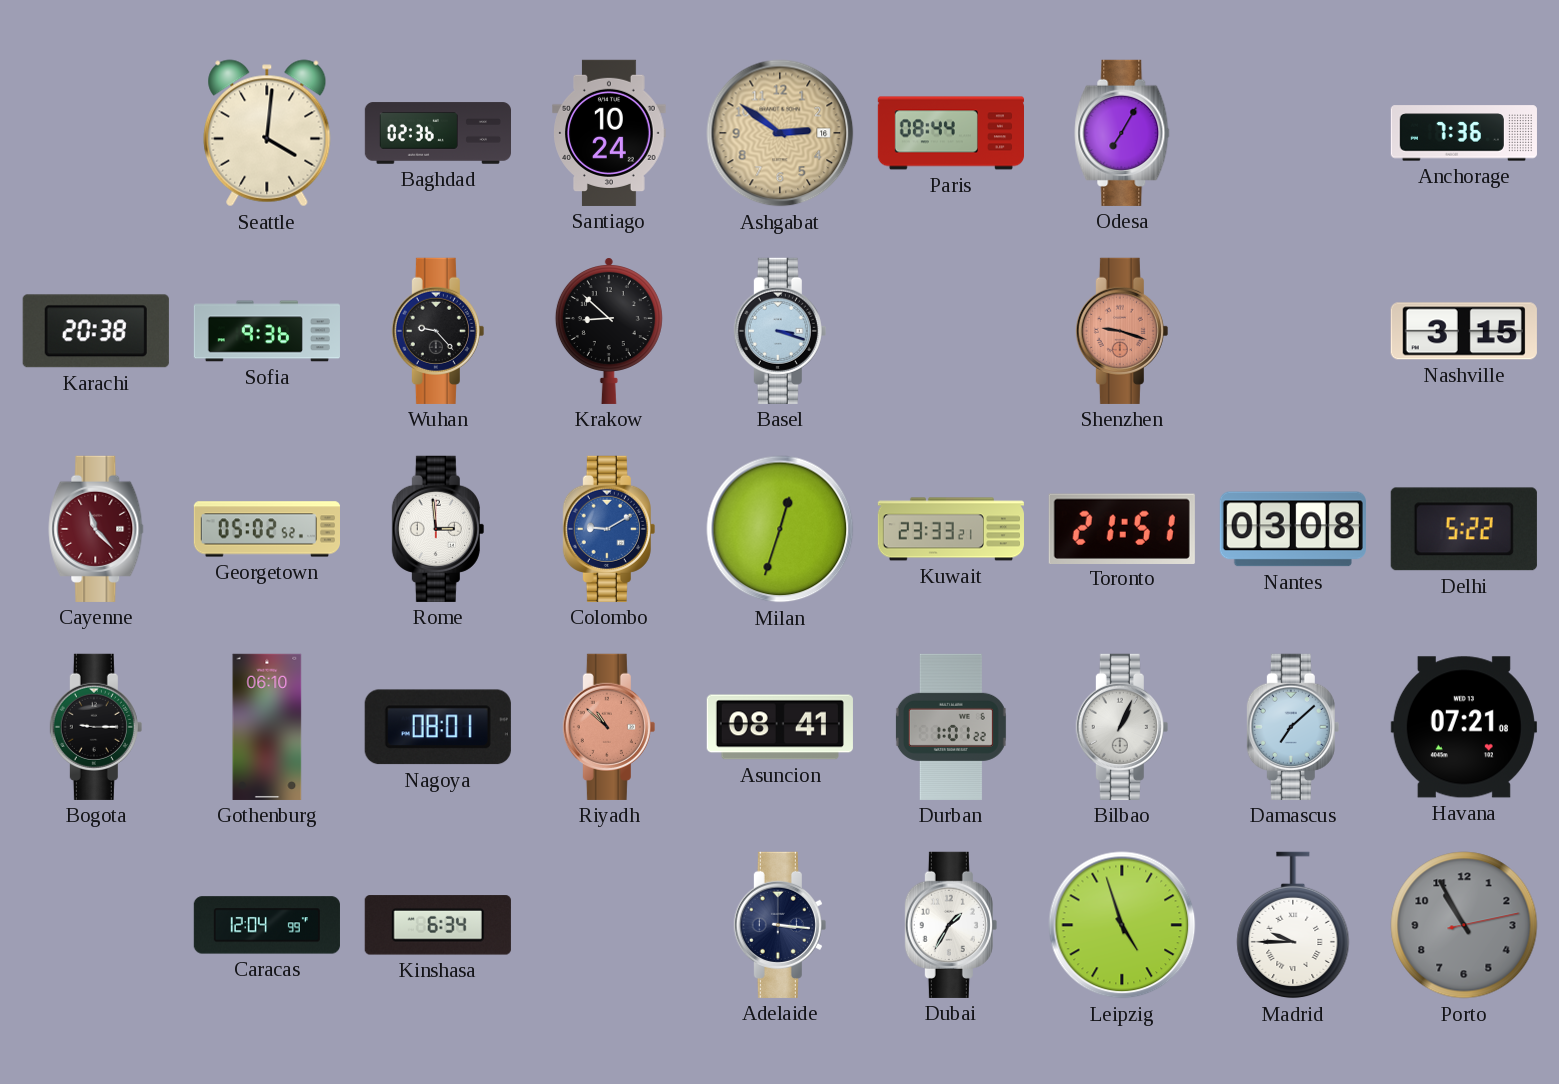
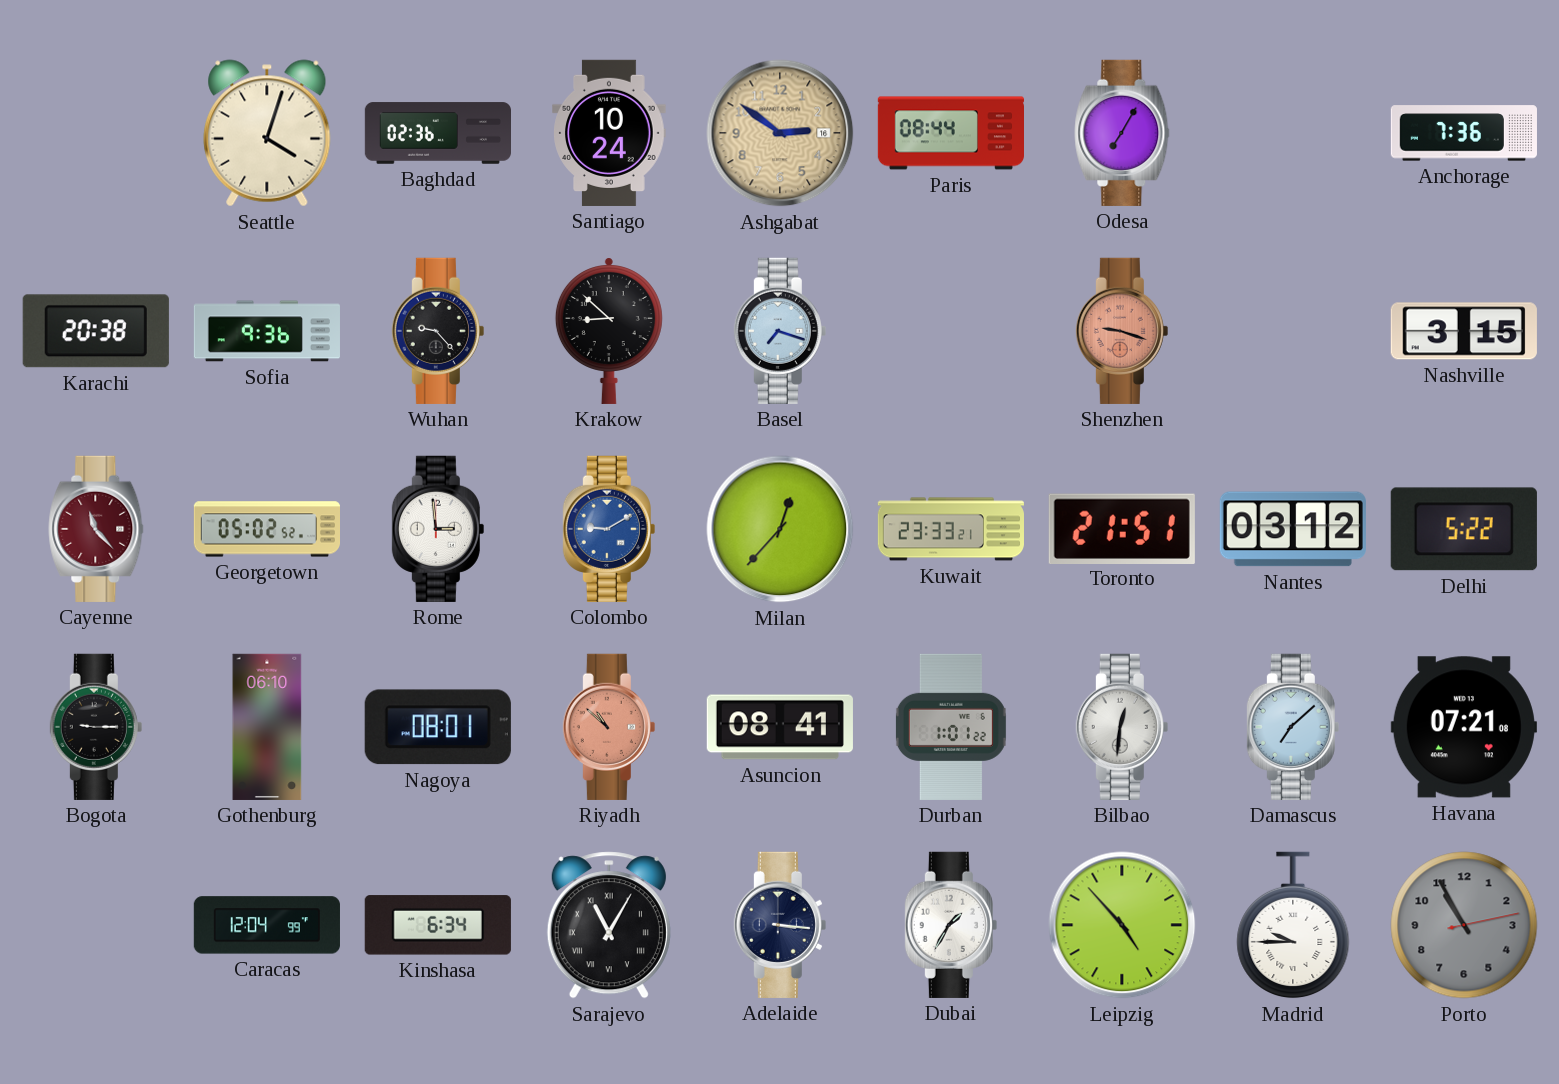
Seattle: 4:01 -> 4:03
Basel: 3:18 -> 7:18
Milan: 12:33 -> 12:37
Nantes: 03:08 -> 03:12
Bilbao: 1:04 -> 12:31
Sarajevo: none -> 11:05
Leipzig: 4:57 -> 4:53
